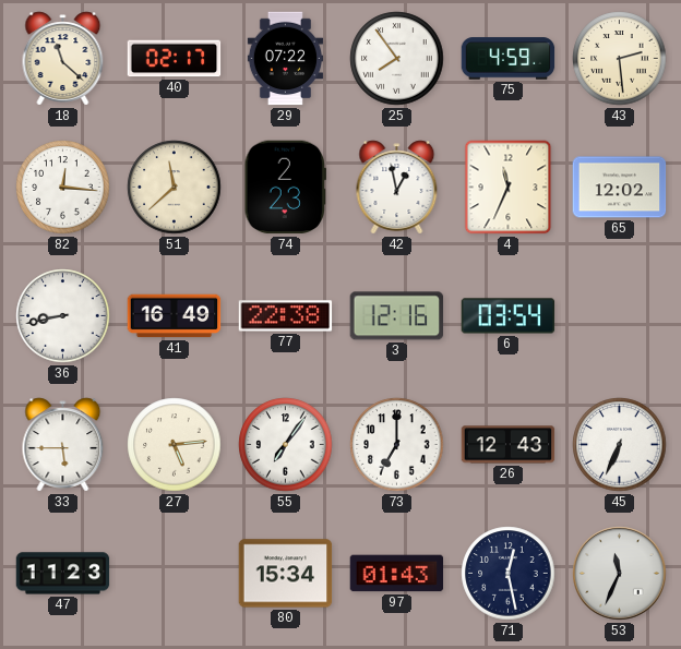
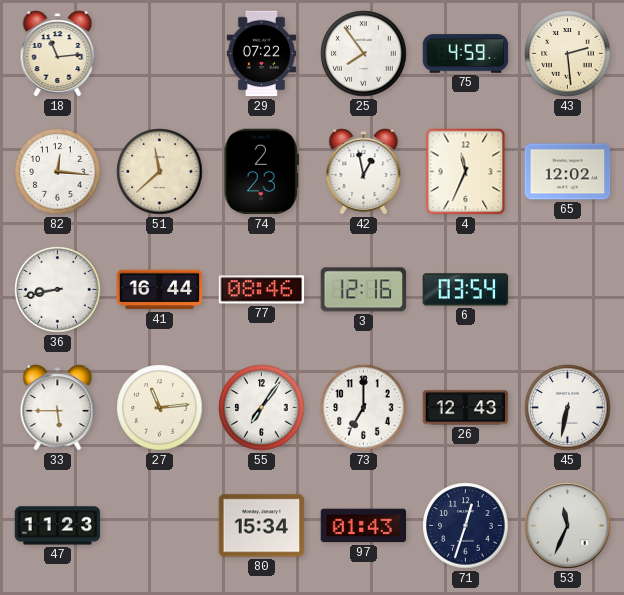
18: 11:22 -> 11:14
40: 02:17 -> none
41: 16:49 -> 16:44
77: 22:38 -> 08:46
27: 5:14 -> 11:14
45: 6:34 -> 6:32
71: 12:28 -> 12:33
